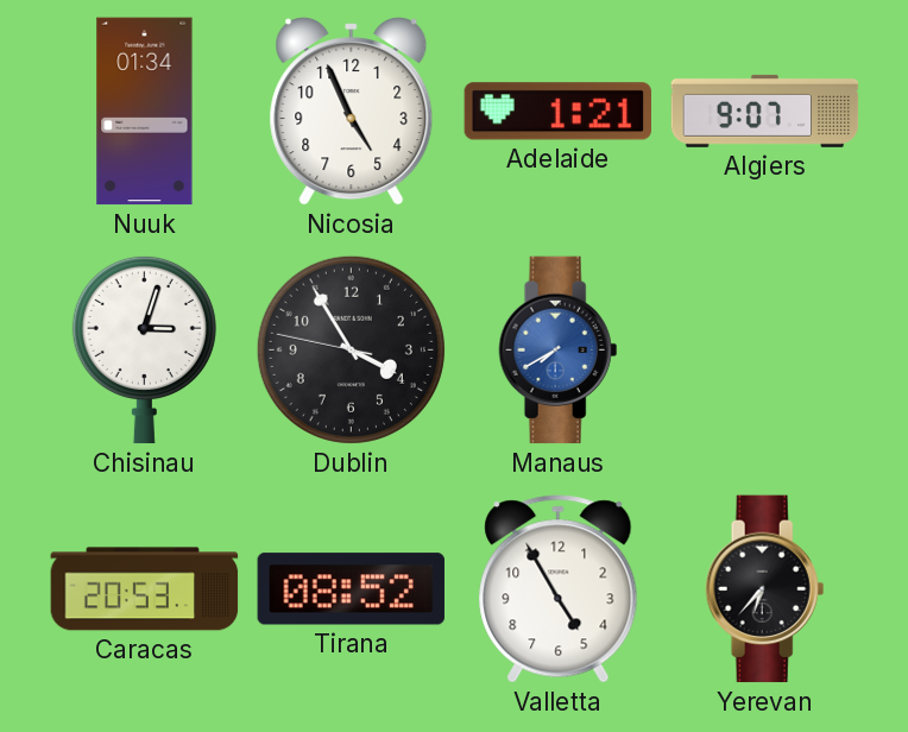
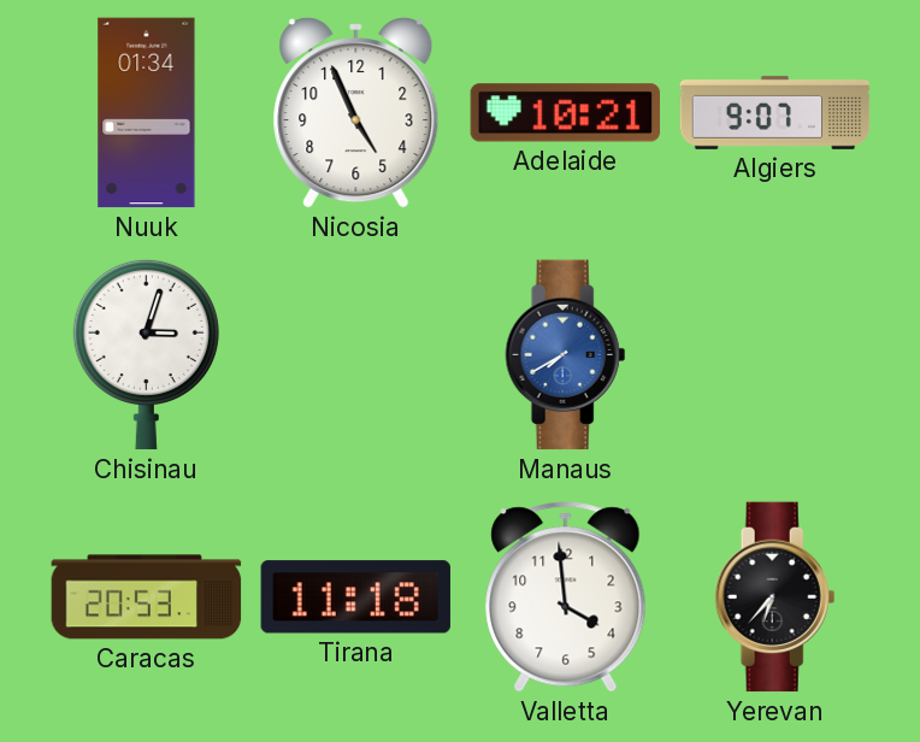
Adelaide: 1:21 -> 10:21
Dublin: 3:54 -> none
Tirana: 08:52 -> 11:18
Valletta: 4:55 -> 3:59
